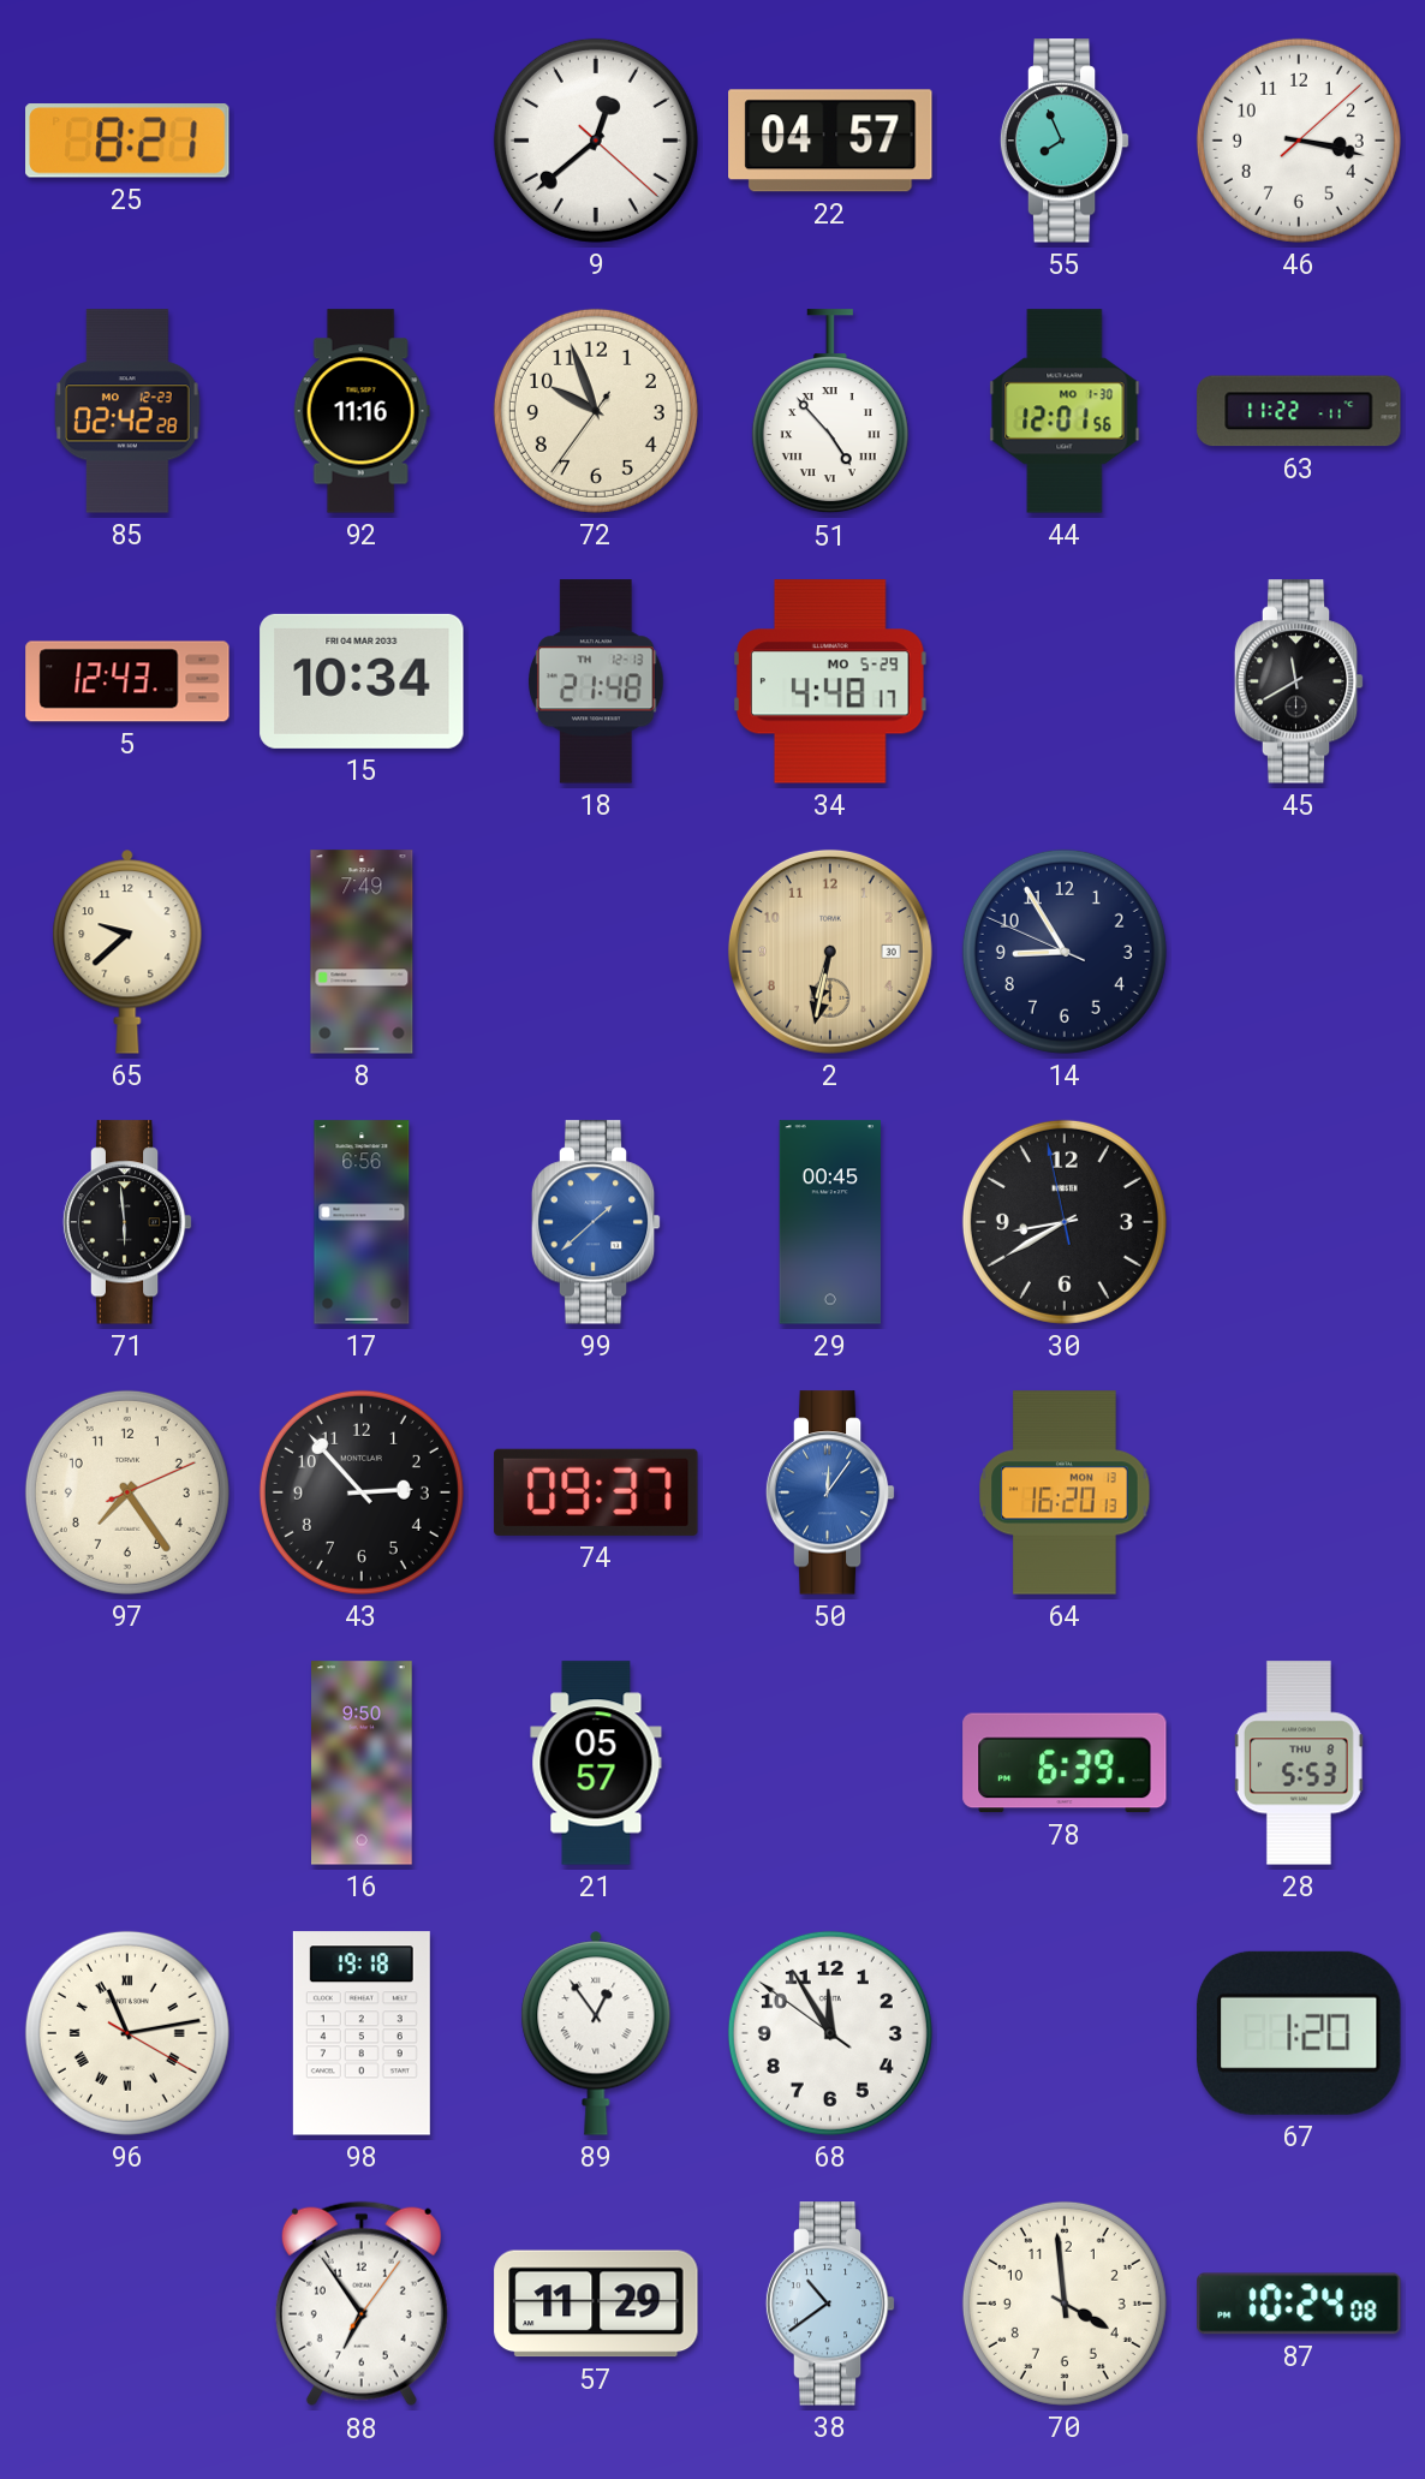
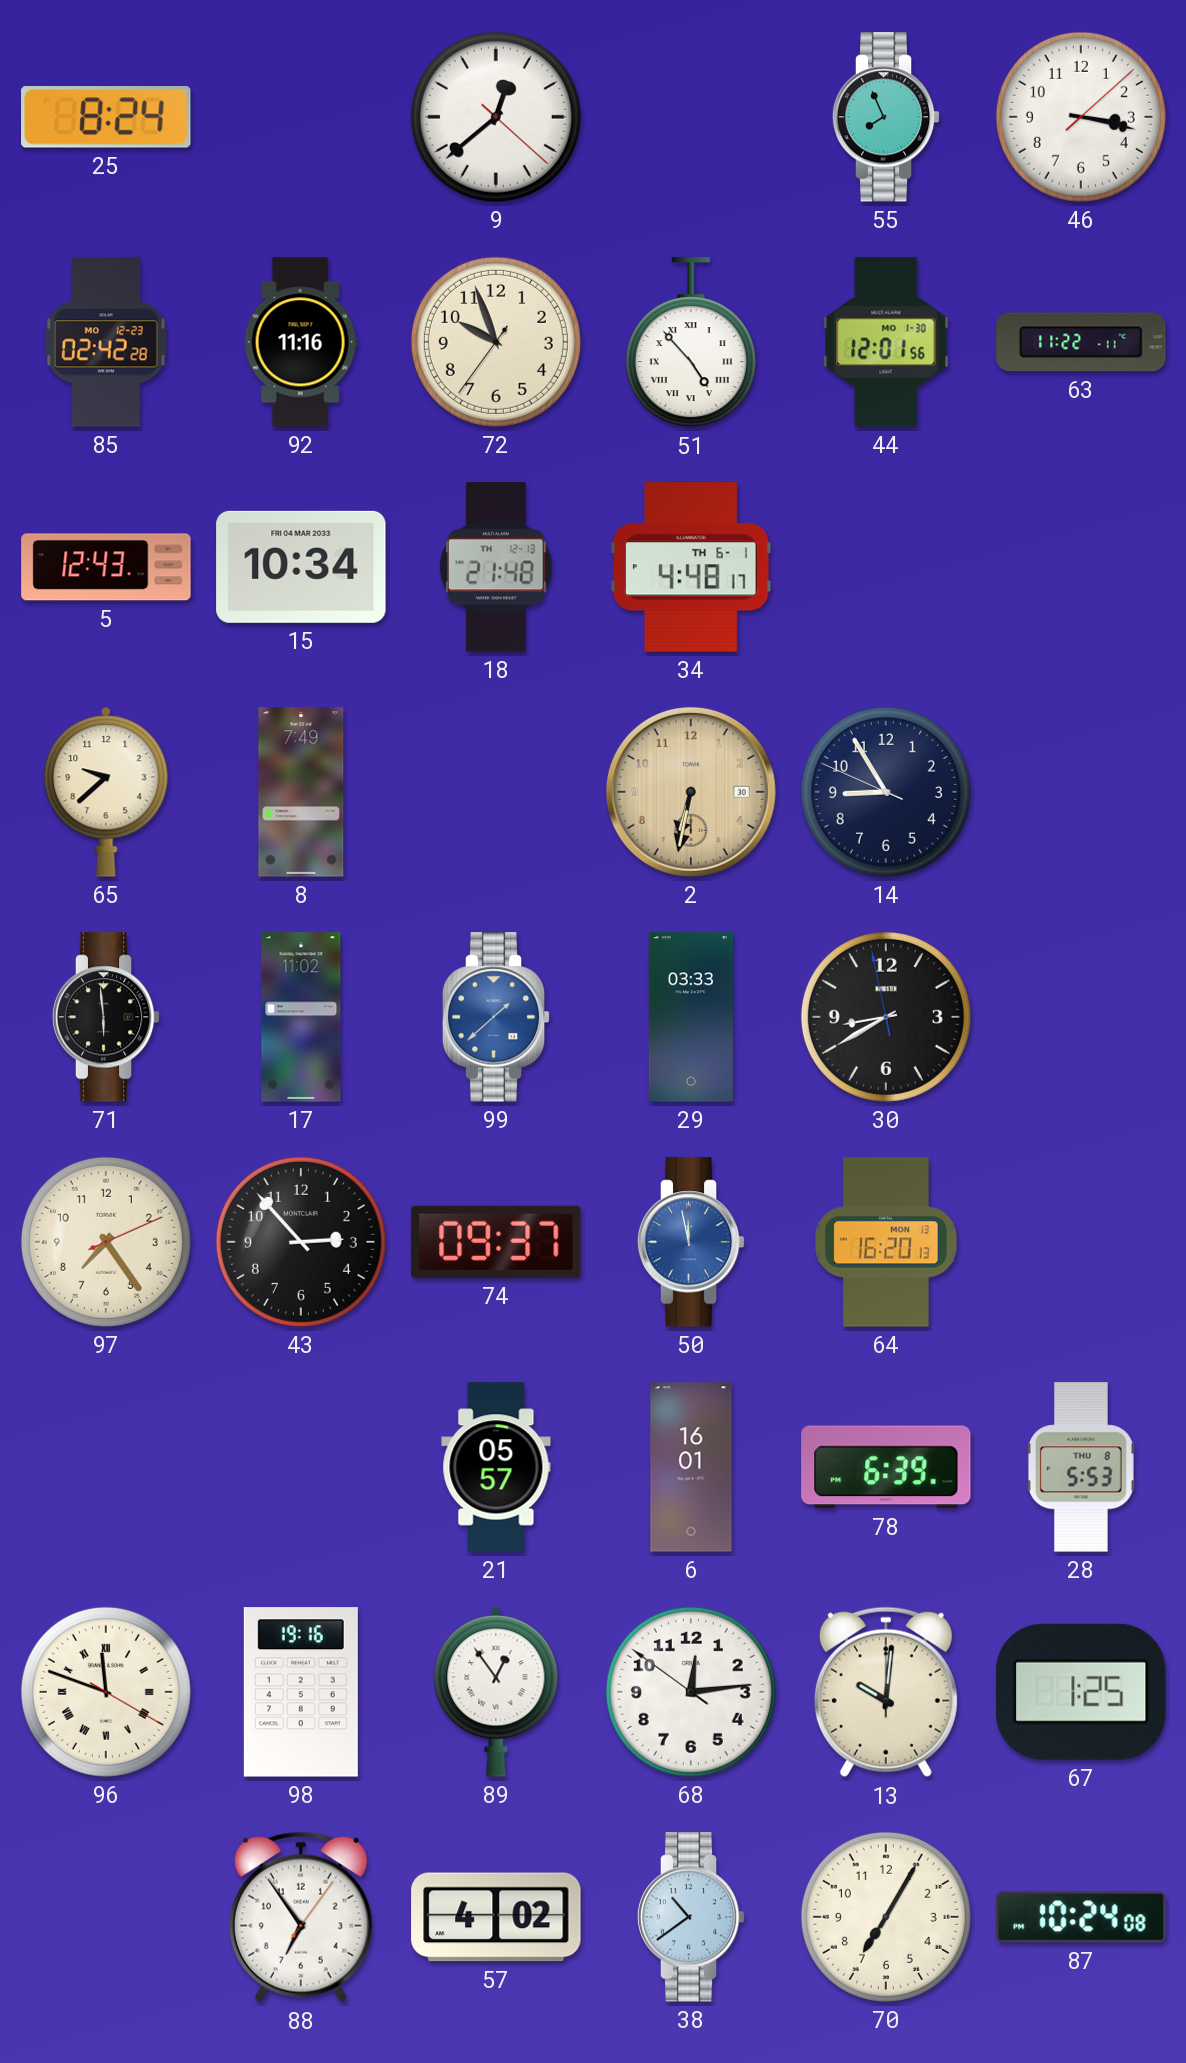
25: 8:21 -> 8:24
22: 04:57 -> none
34 date: MO 5-29 -> TH 6-1
45: 11:40 -> none
17: 6:56 -> 11:02
29: 00:45 -> 03:33
50: 12:06 -> 11:58
16: 9:50 -> none
6: none -> 16:01
96: 11:13 -> 11:48
98: 19:18 -> 19:16
68: 11:54 -> 12:13
13: none -> 10:01
67: 1:20 -> 1:25
57: 11:29 -> 4:02
70: 3:59 -> 7:05
